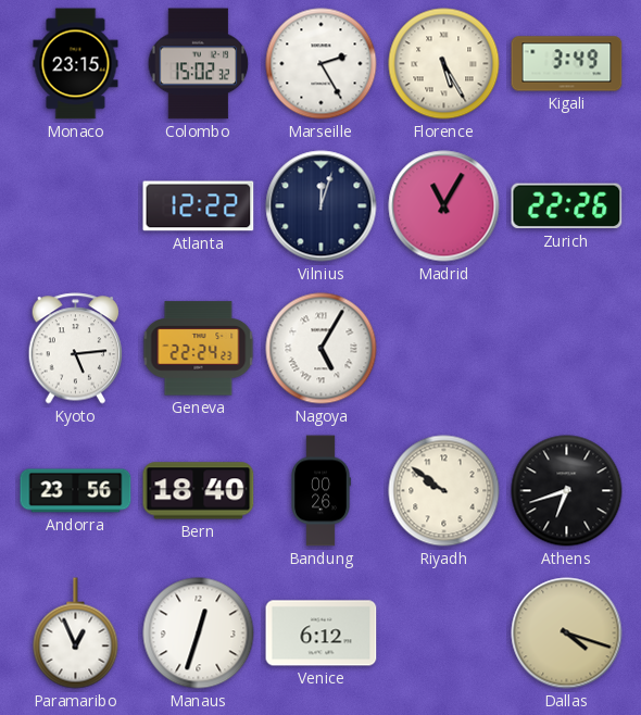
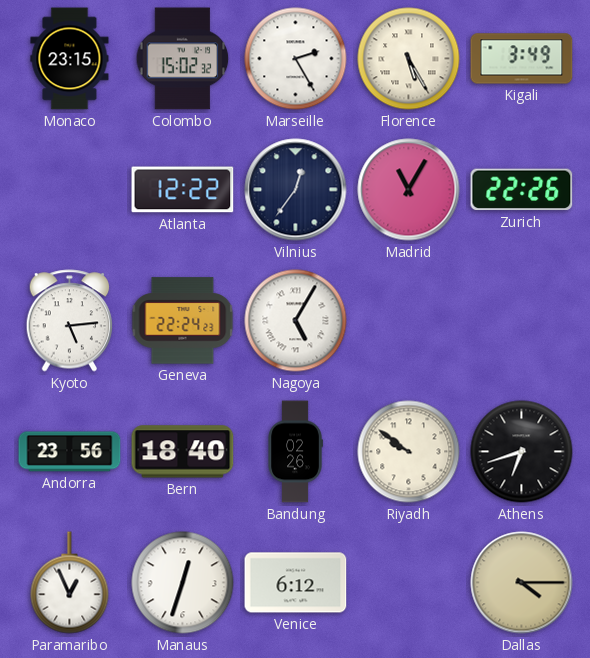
Vilnius: 12:03 -> 12:36
Bandung: 00:26 -> 02:26
Dallas: 4:18 -> 4:15
